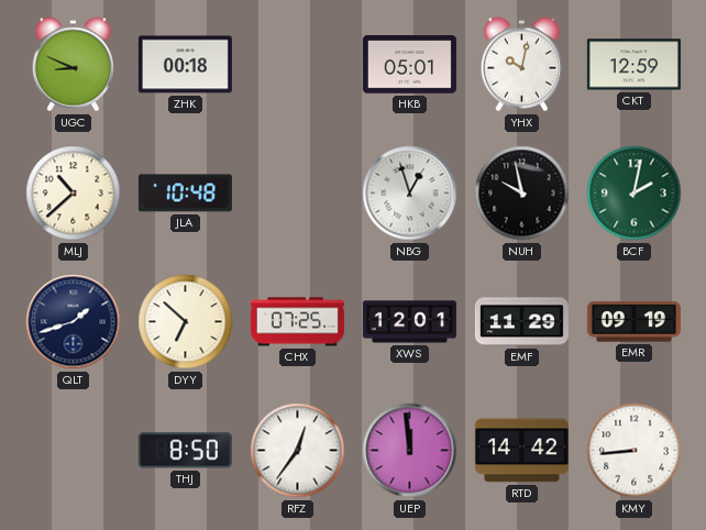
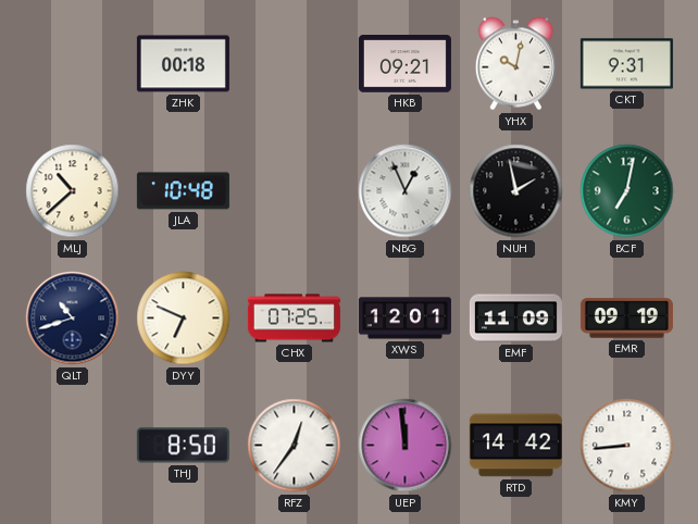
UGC: 8:49 -> none
HKB: 05:01 -> 09:21
CKT: 12:59 -> 9:31
NBG: 12:57 -> 12:56
NUH: 9:58 -> 1:58
BCF: 2:02 -> 7:02
QLT: 1:42 -> 10:42
DYY: 6:52 -> 6:49
EMF: 11:29 -> 11:09
